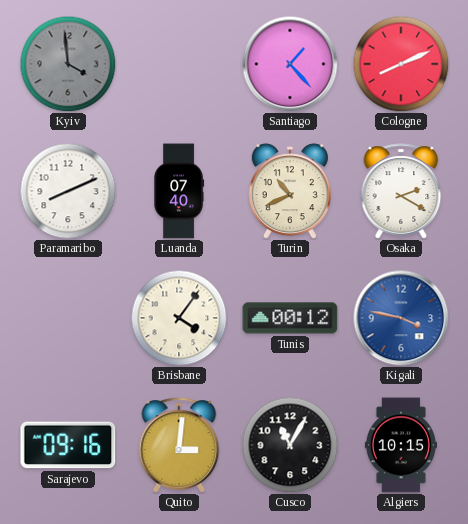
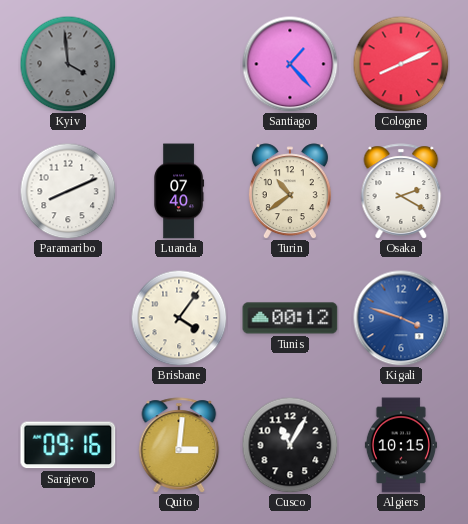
Turin: 10:41 -> 10:39
Kigali: 3:47 -> 3:48
